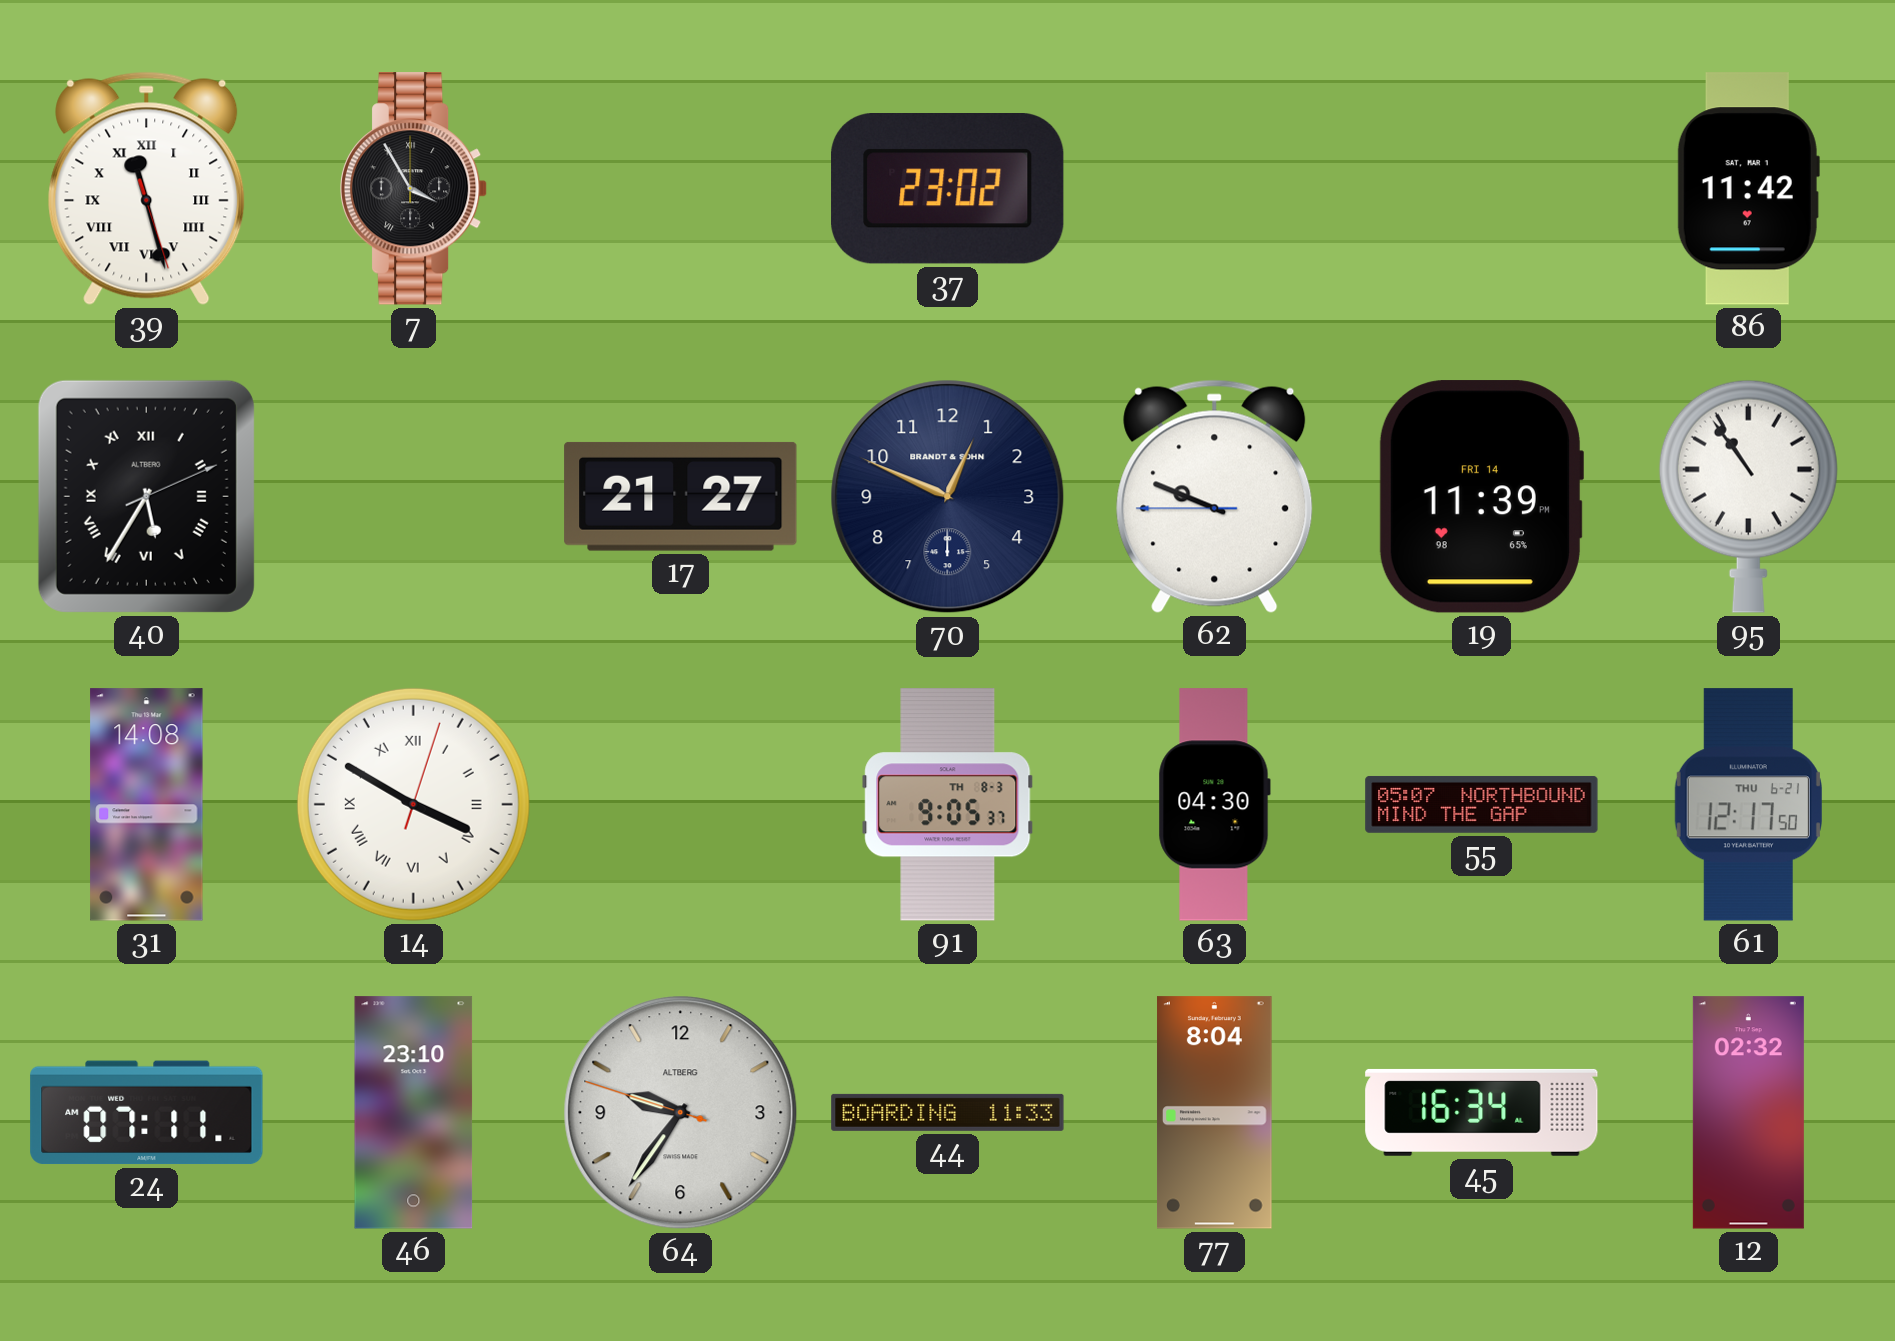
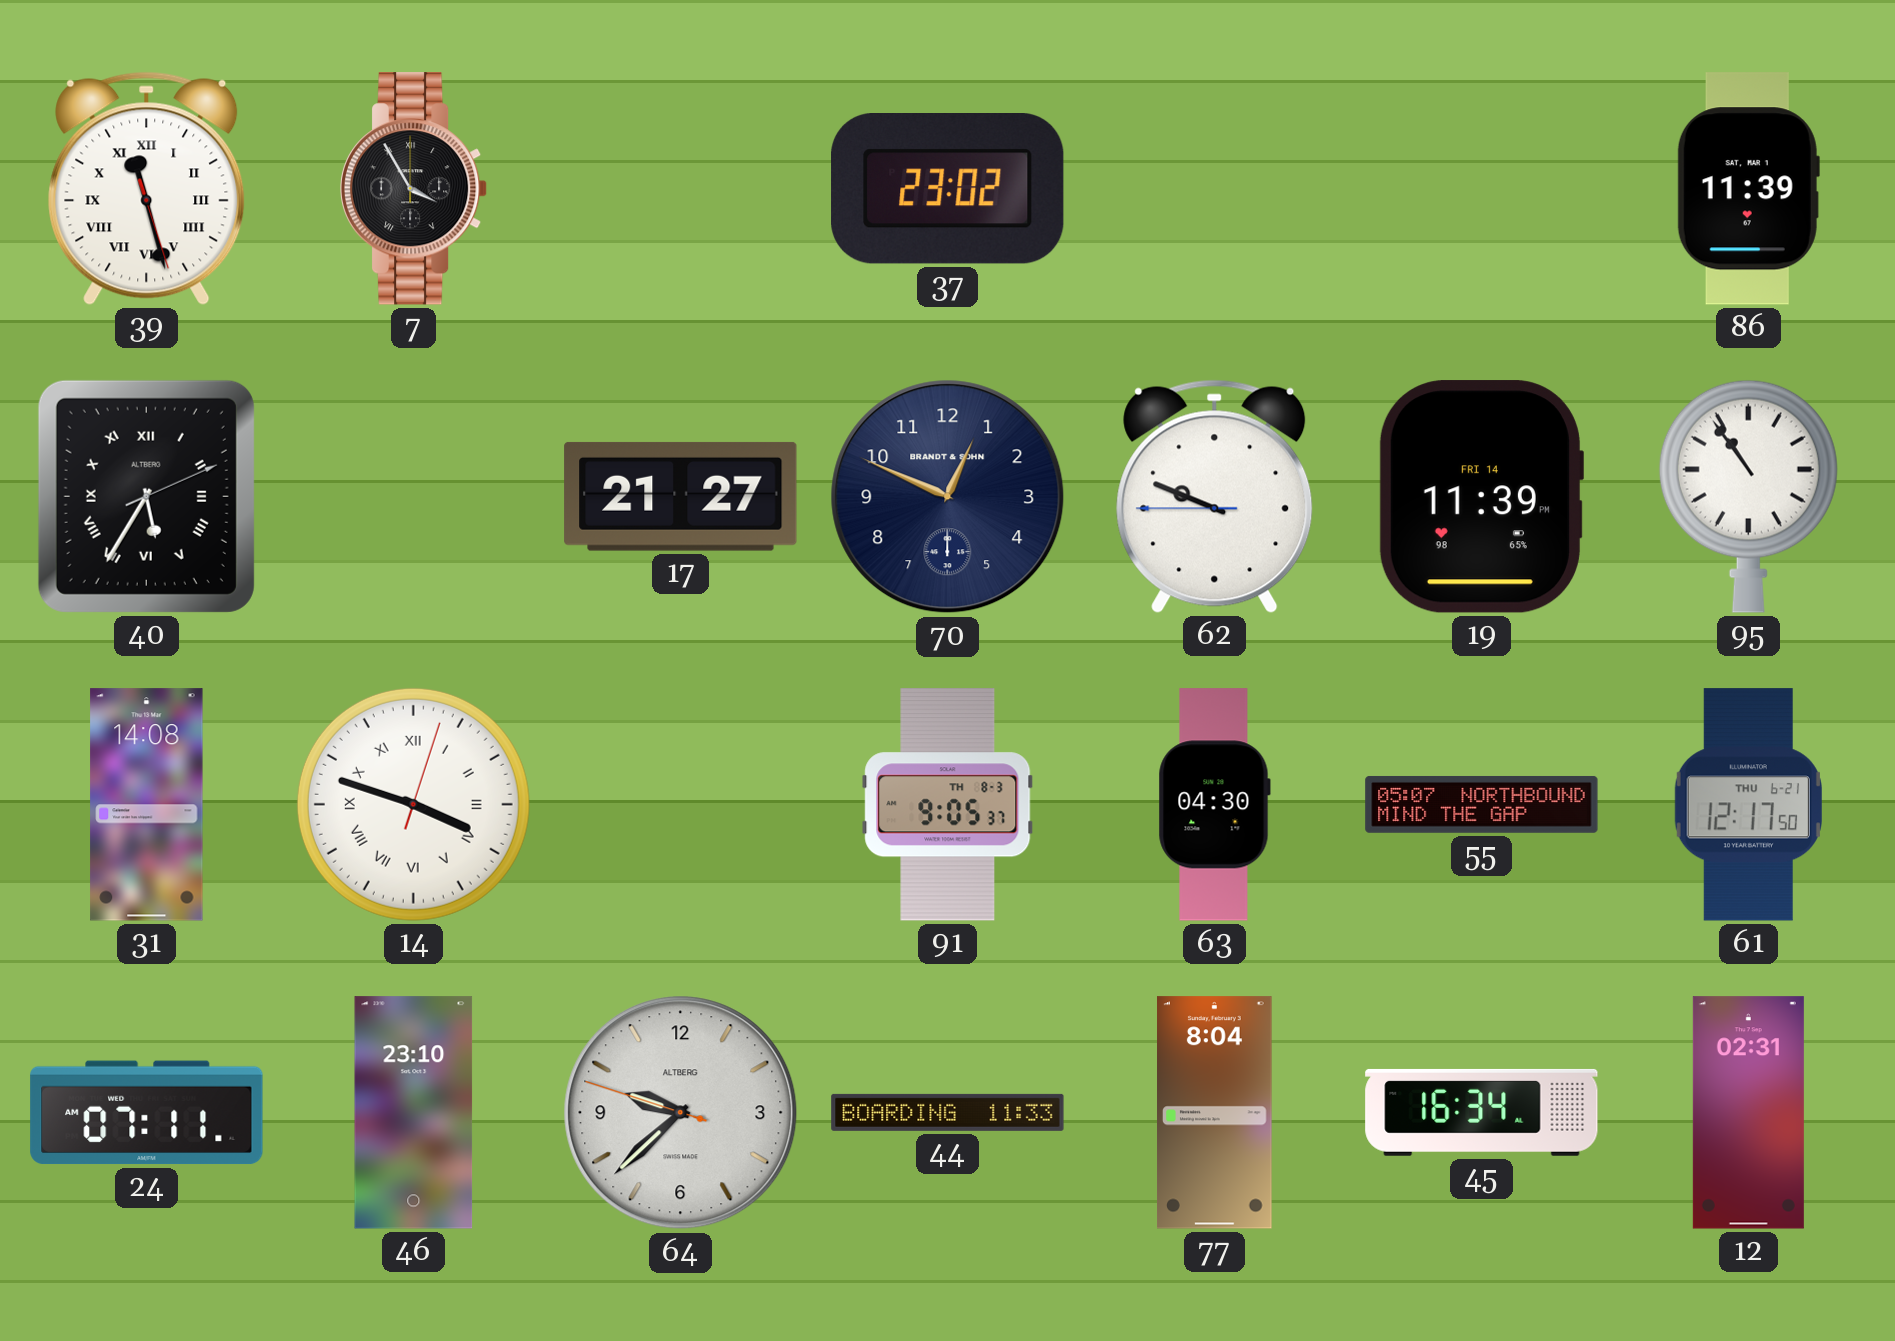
86: 11:42 -> 11:39
14: 3:50 -> 3:48
64: 9:35 -> 9:37
12: 02:32 -> 02:31
